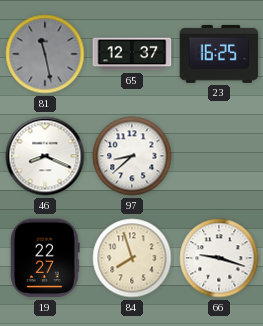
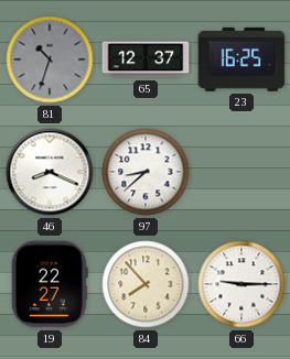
81: 11:28 -> 10:33
84: 7:57 -> 7:53
66: 9:18 -> 9:15
